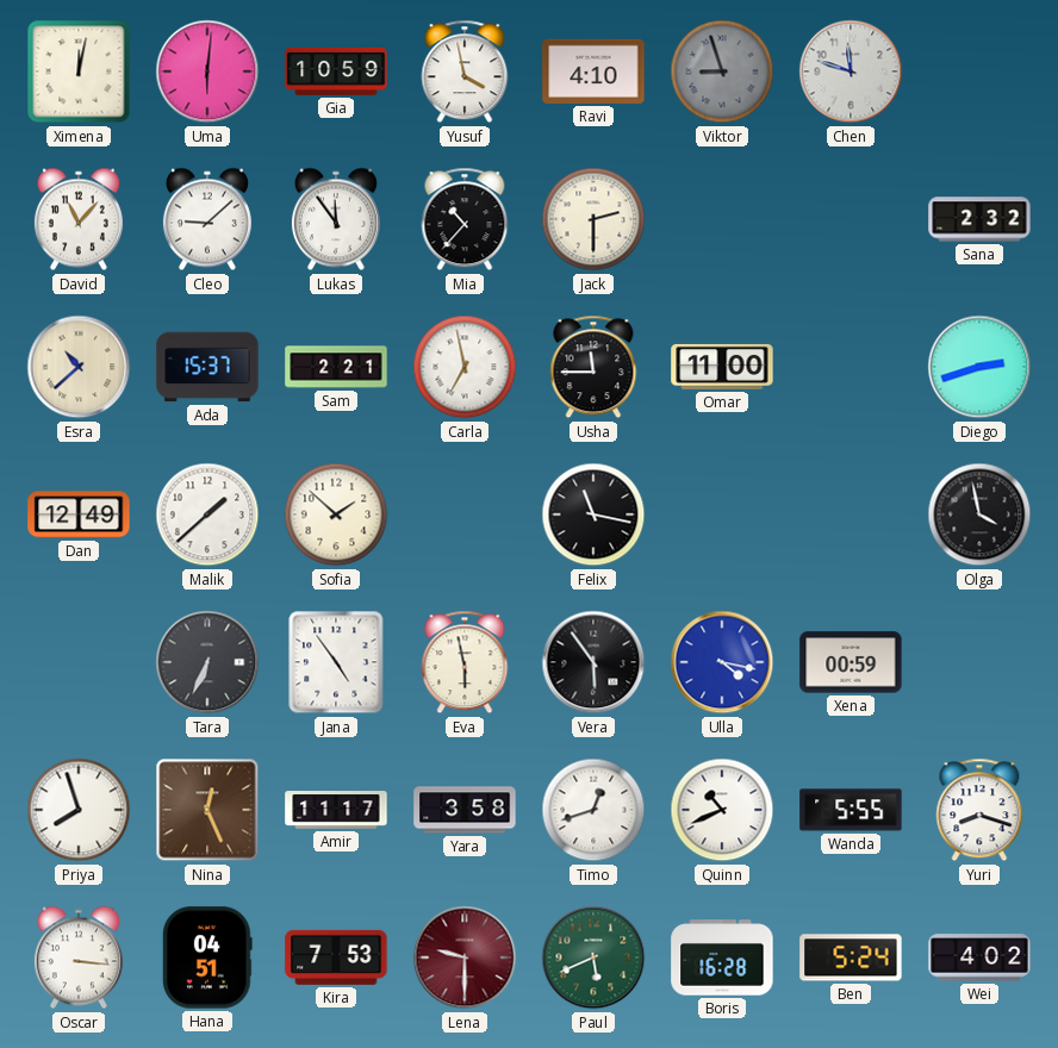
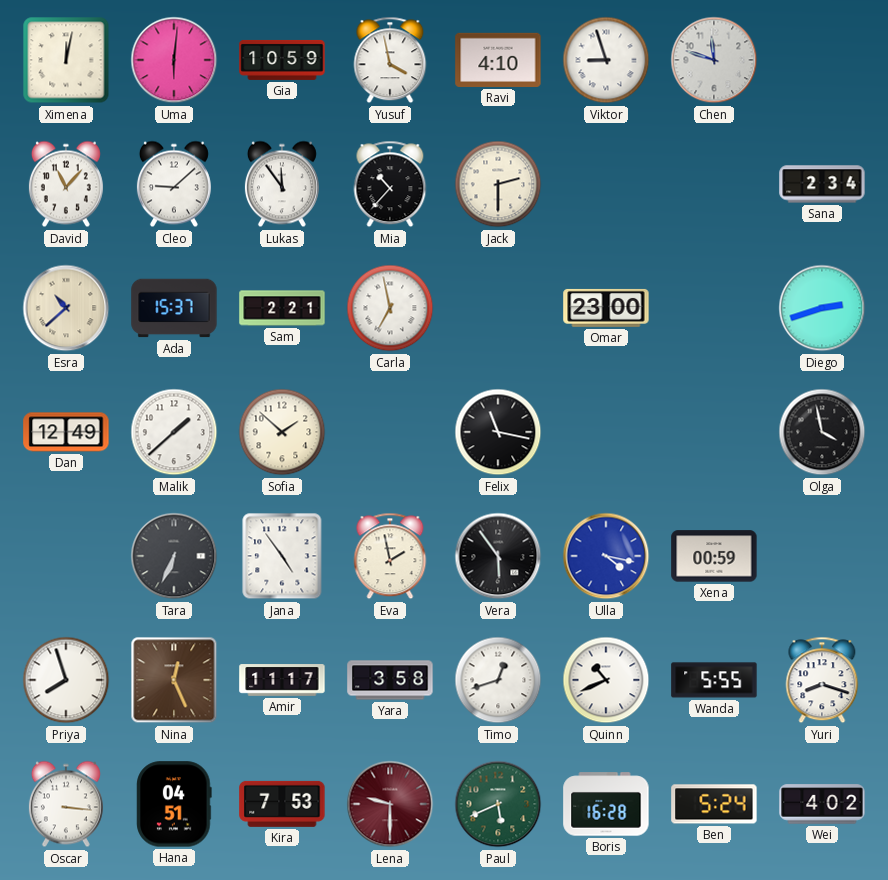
Viktor dial: grey -> white
Sana: 2:32 -> 2:34
Usha: 11:45 -> none
Omar: 11:00 -> 23:00
Eva: 5:58 -> 1:58
